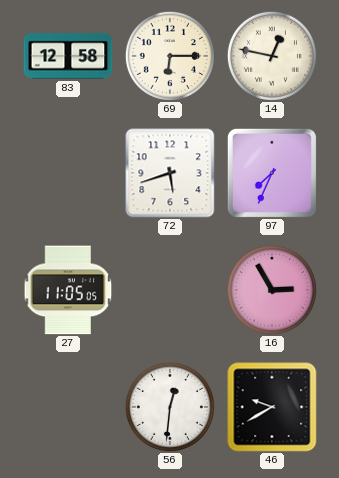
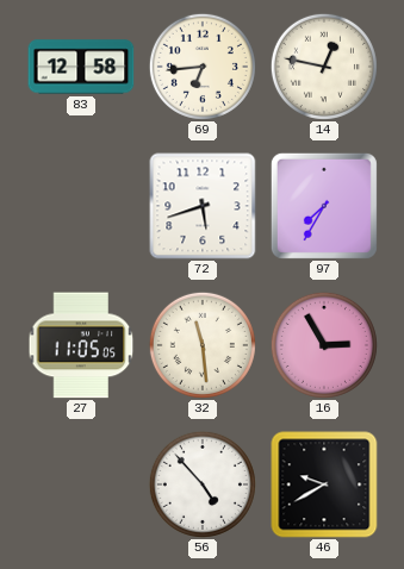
69: 6:15 -> 6:44
97: 7:34 -> 7:35
32: none -> 11:29
56: 12:31 -> 4:53
